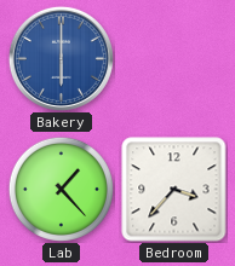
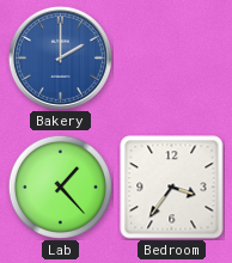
Bakery: 6:00 -> 2:00
Bedroom: 3:37 -> 3:36
